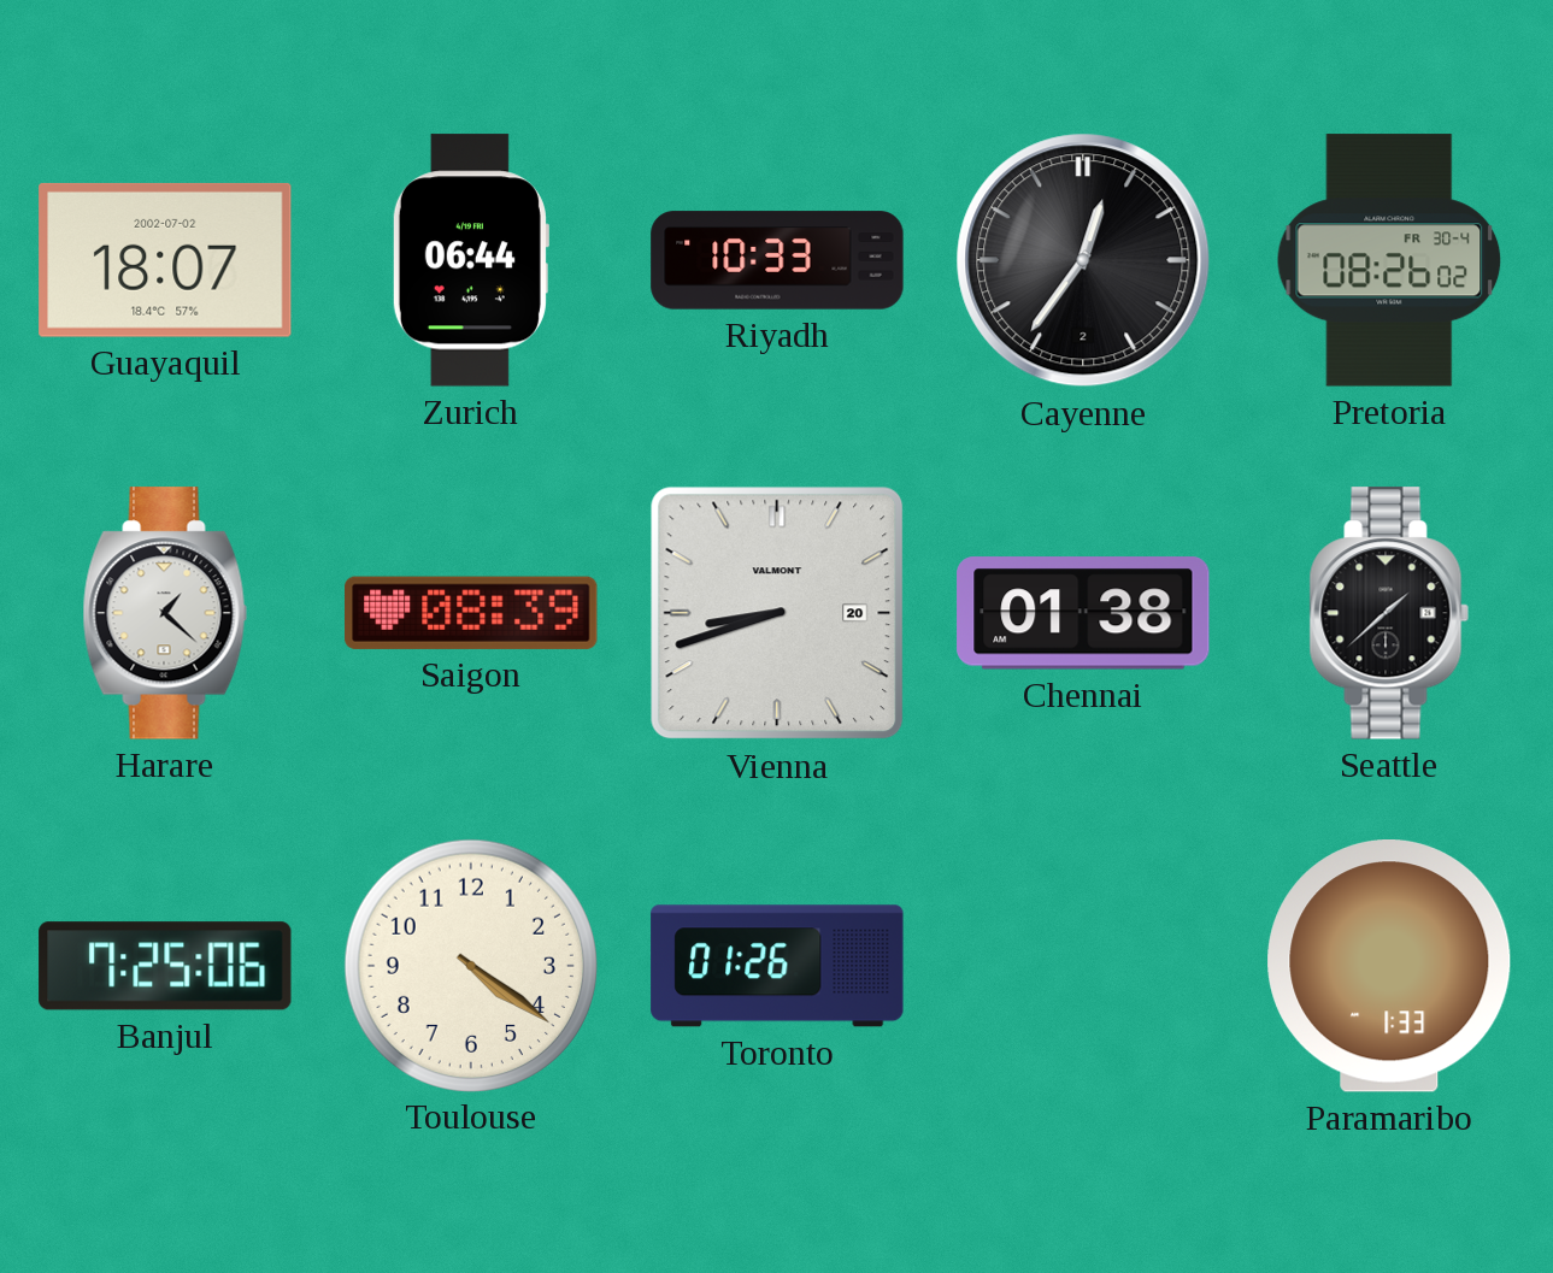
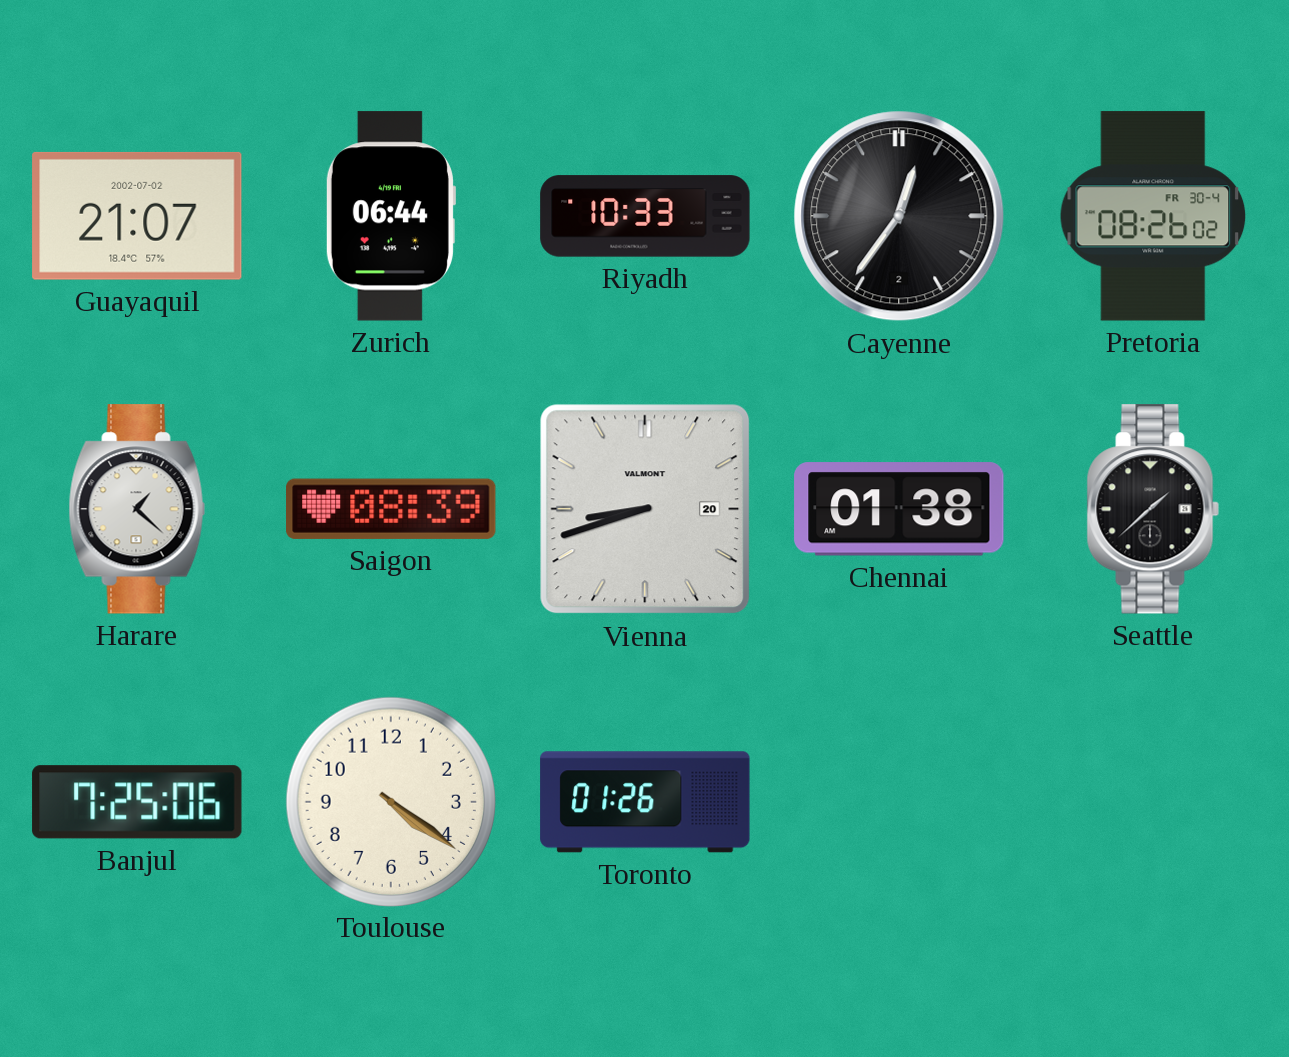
Guayaquil: 18:07 -> 21:07
Paramaribo: 1:33 -> none
